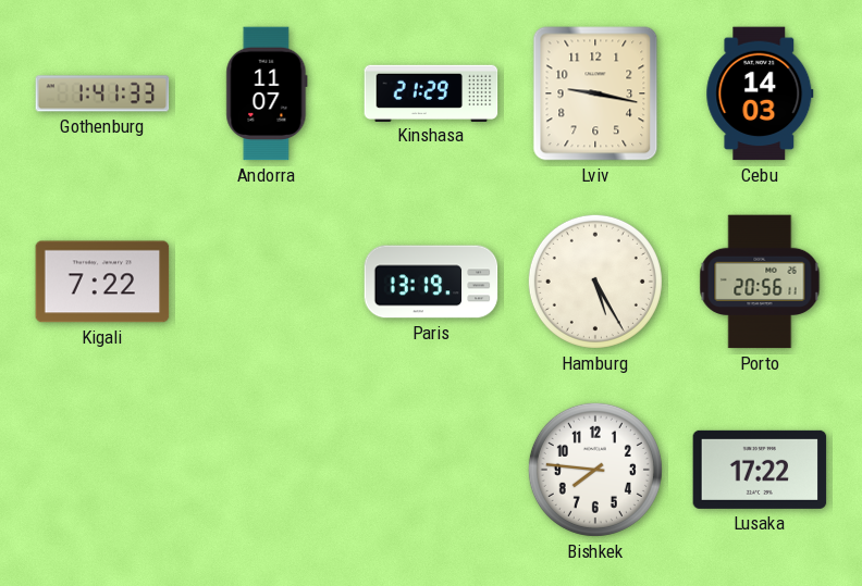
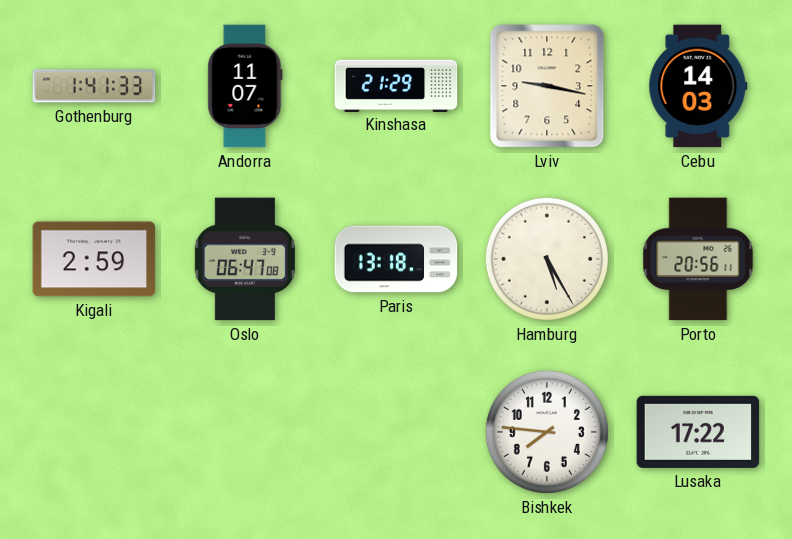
Kigali: 7:22 -> 2:59
Oslo: none -> 06:47
Paris: 13:19 -> 13:18
